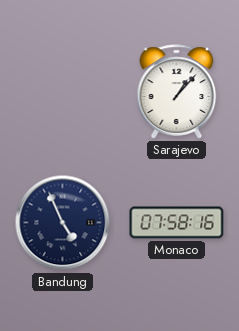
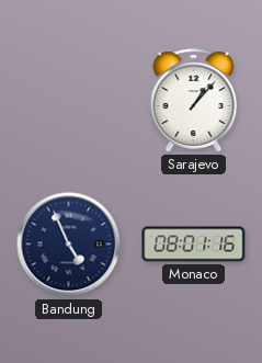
Monaco: 07:58 -> 08:01
